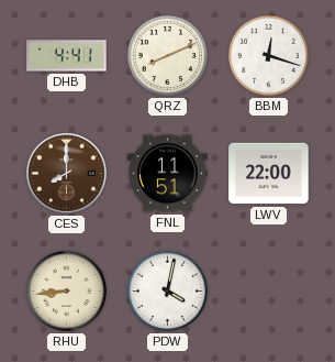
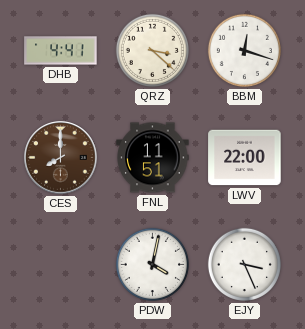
QRZ: 8:11 -> 3:22
RHU: 8:44 -> none
EJY: none -> 3:26
